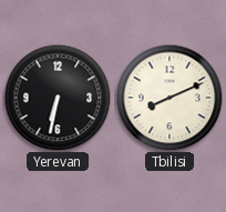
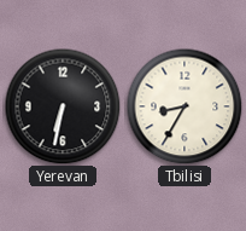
Tbilisi: 8:11 -> 8:35
